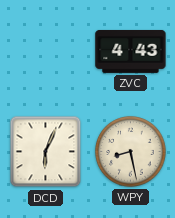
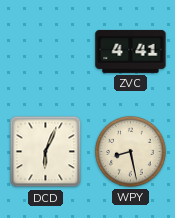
ZVC: 4:43 -> 4:41
